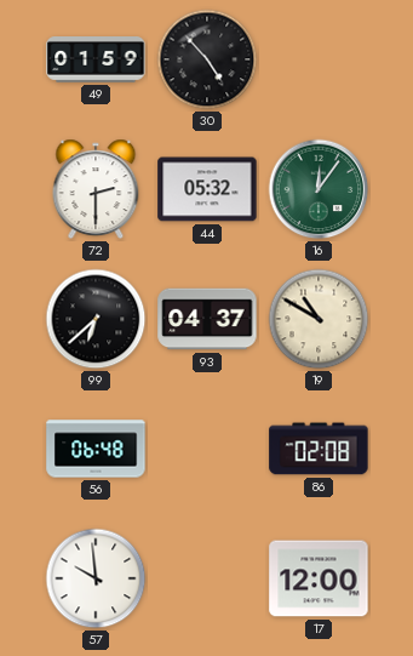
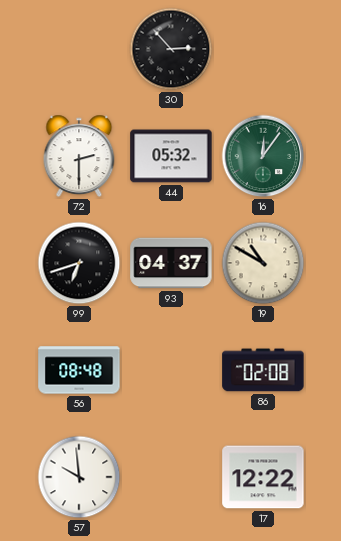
49: 01:59 -> none
30: 4:53 -> 2:53
99: 6:38 -> 6:42
56: 06:48 -> 08:48
17: 12:00 -> 12:22
